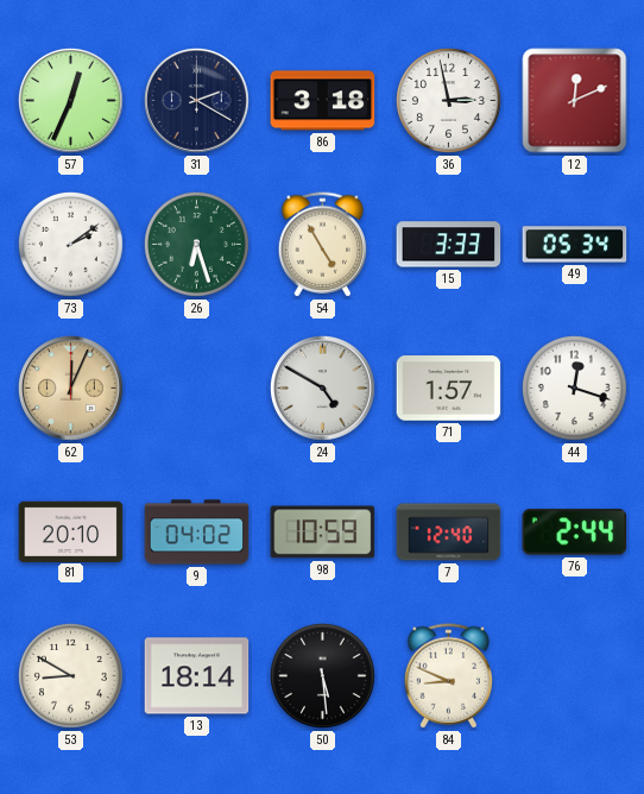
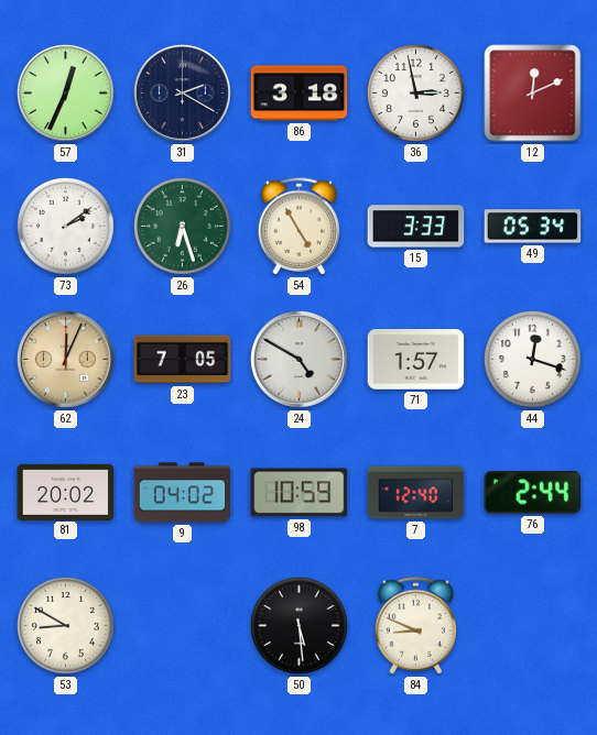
23: none -> 7:05
81: 20:10 -> 20:02
13: 18:14 -> none
